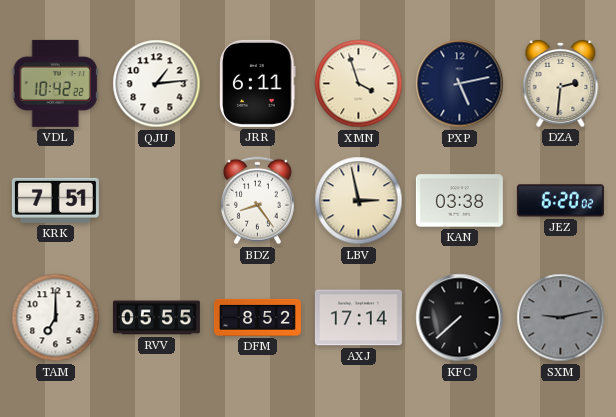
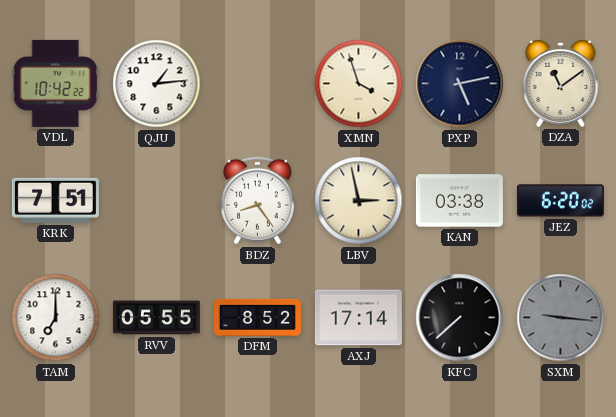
JRR: 6:11 -> none
DZA: 2:31 -> 11:09
SXM: 9:13 -> 9:16
